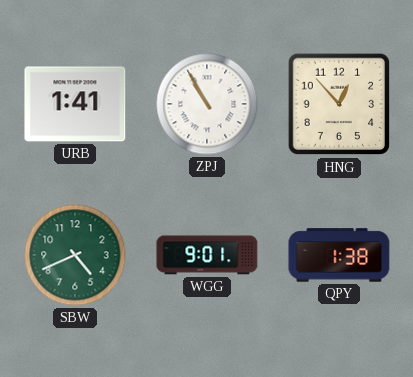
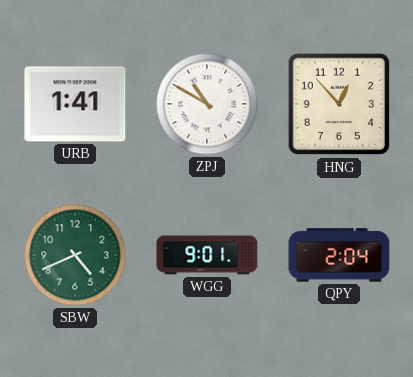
ZPJ: 10:55 -> 10:50
QPY: 1:38 -> 2:04
